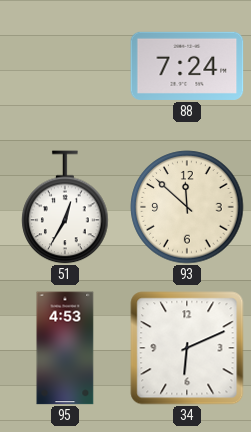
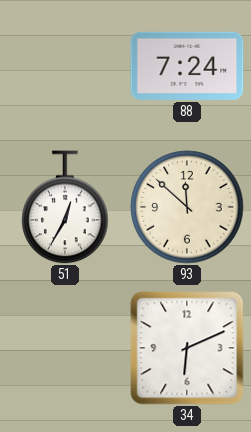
95: 4:53 -> none
